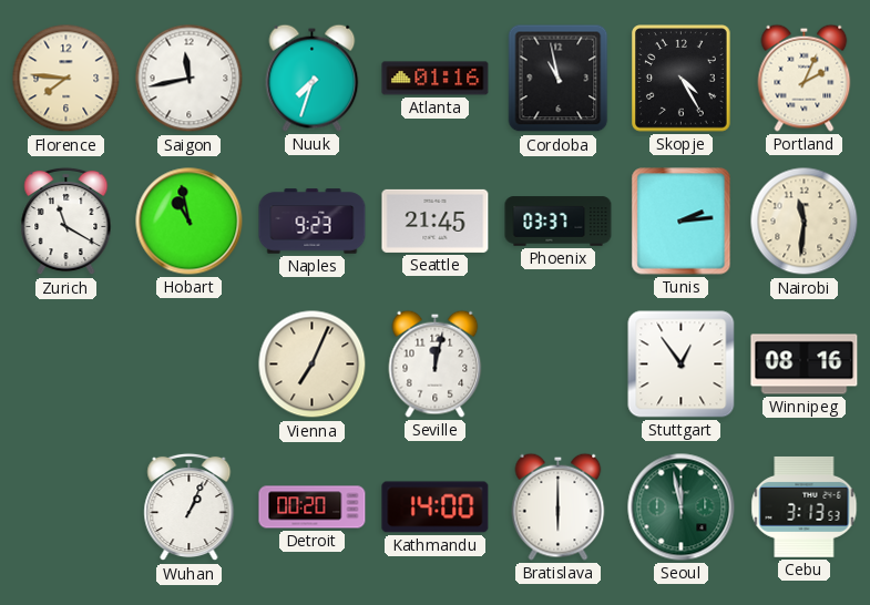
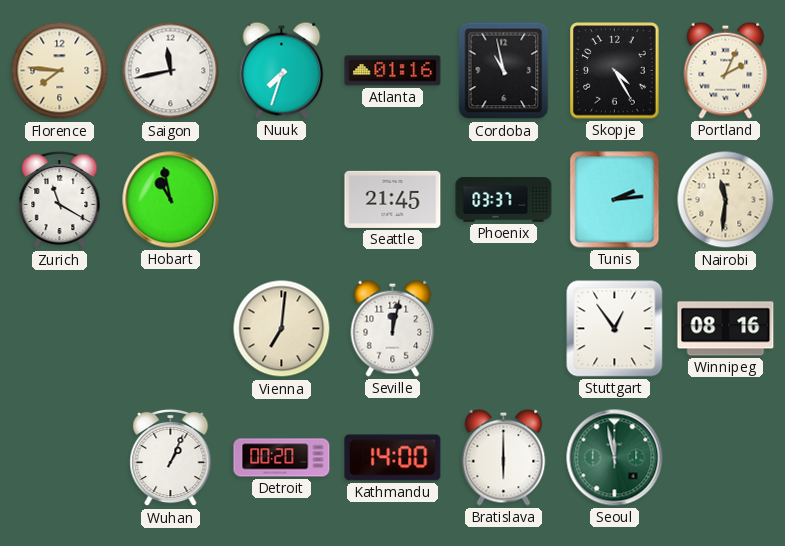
Naples: 9:23 -> none
Vienna: 7:04 -> 7:01
Cebu: 3:13 -> none
